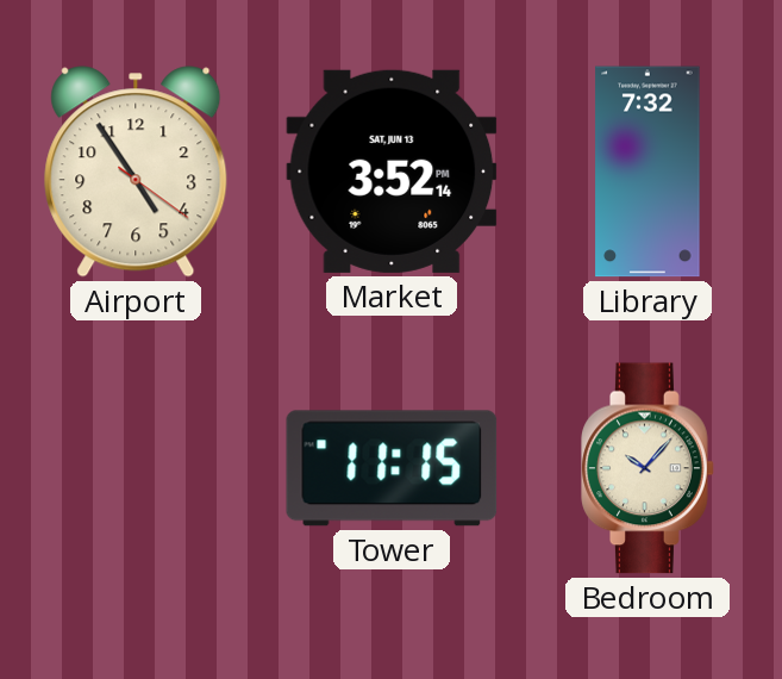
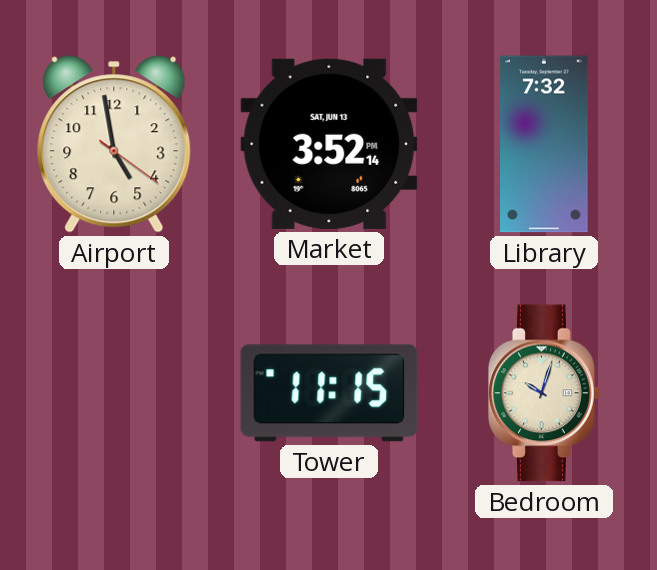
Airport: 4:54 -> 4:58
Bedroom: 10:07 -> 10:03
